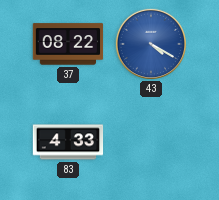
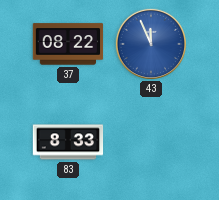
43: 4:20 -> 11:56
83: 4:33 -> 8:33
